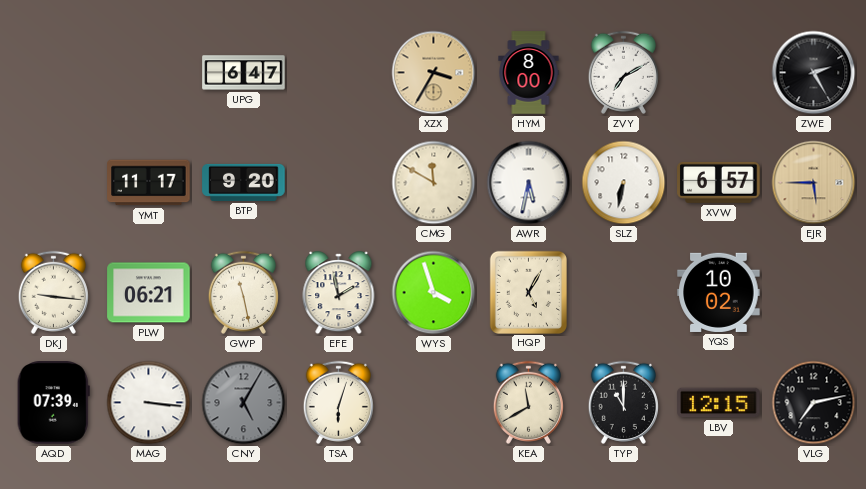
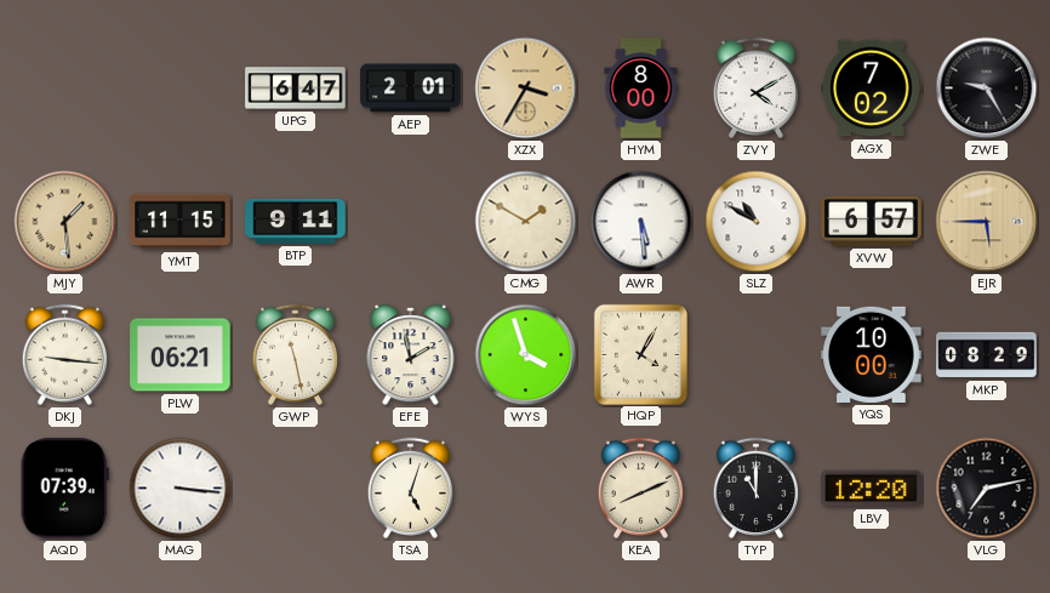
AEP: none -> 2:01
ZVY: 7:10 -> 4:10
AGX: none -> 7:02
ZWE: 2:25 -> 9:25
MJY: none -> 1:29
YMT: 11:17 -> 11:15
BTP: 9:20 -> 9:11
CMG: 11:50 -> 1:50
AWR: 5:32 -> 5:29
SLZ: 6:32 -> 10:50
HQP: 5:05 -> 4:05
YQS: 10:02 -> 10:00
MKP: none -> 08:29
CNY: 5:05 -> none
TSA: 6:03 -> 5:03
KEA: 11:40 -> 8:11
LBV: 12:15 -> 12:20
